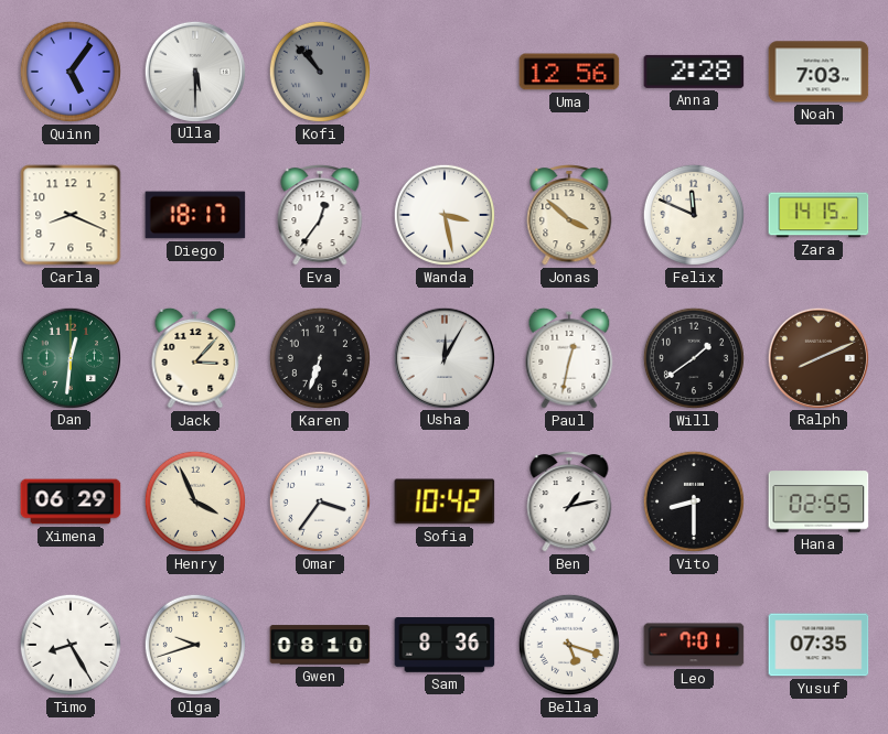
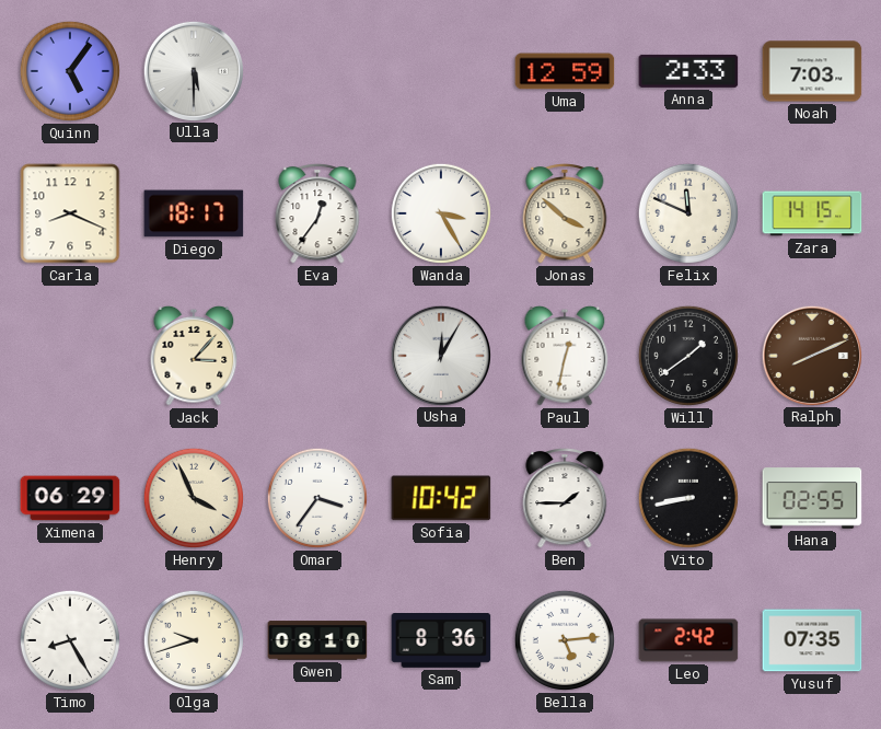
Kofi: 10:53 -> none
Uma: 12:56 -> 12:59
Anna: 2:28 -> 2:33
Wanda: 3:28 -> 3:25
Dan: 12:31 -> none
Karen: 6:33 -> none
Ben: 1:13 -> 1:45
Vito: 8:30 -> 8:43
Bella: 5:18 -> 5:14
Leo: 7:01 -> 2:42
